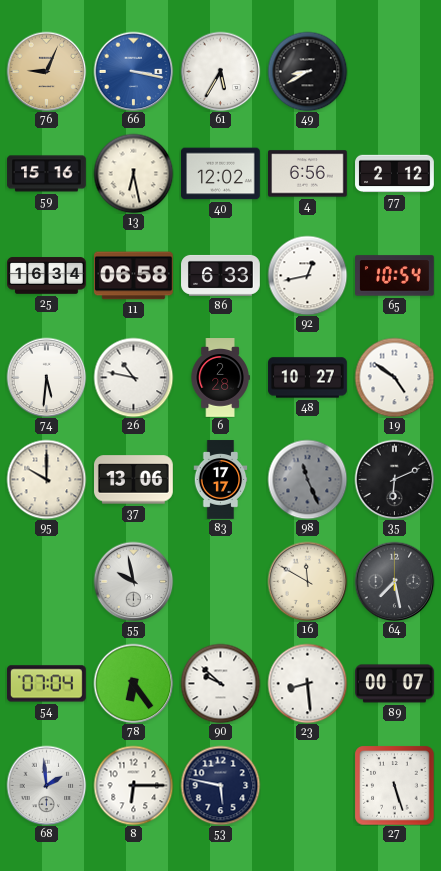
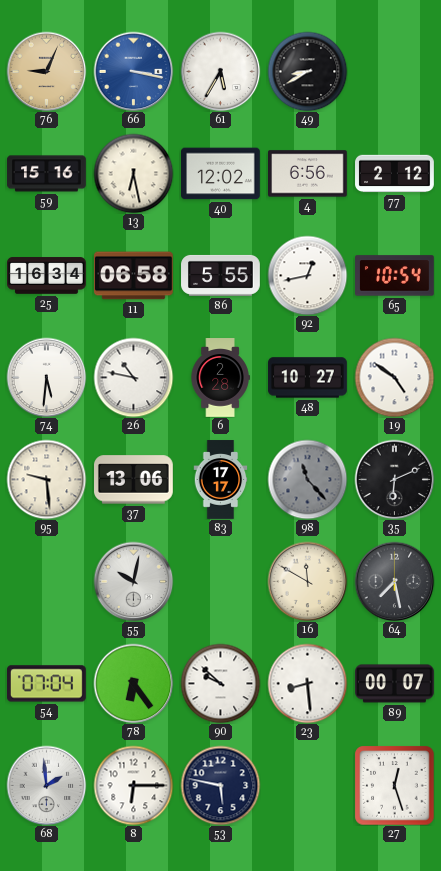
86: 6:33 -> 5:55
95: 10:00 -> 9:29
98: 11:26 -> 11:23
55: 9:58 -> 10:02
27: 5:27 -> 12:27
